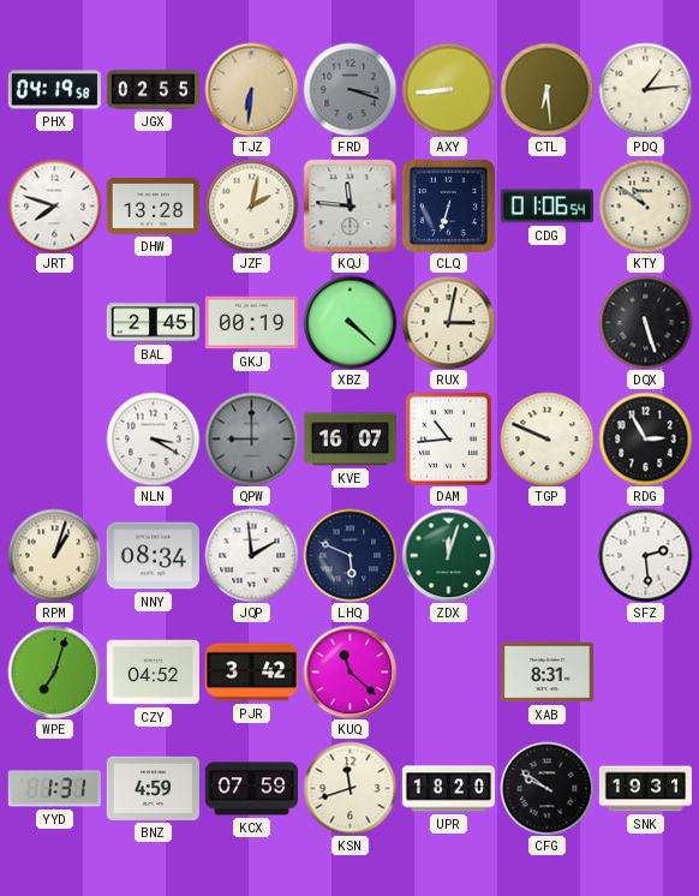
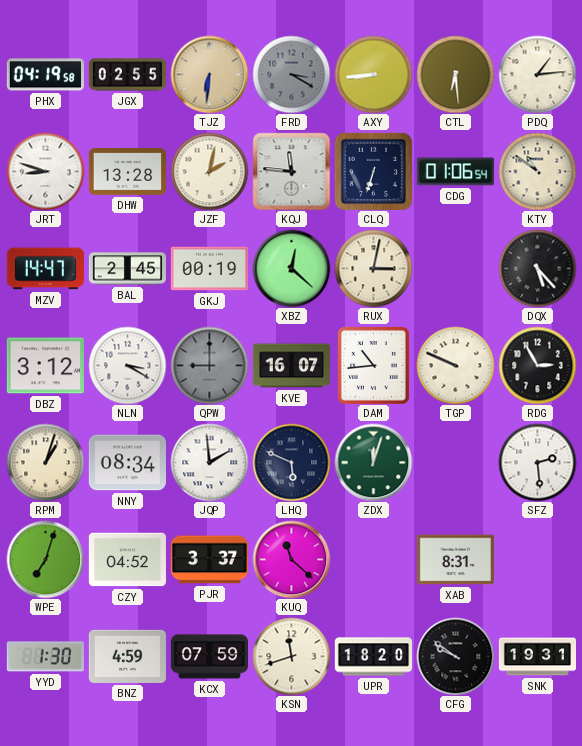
FRD: 3:18 -> 3:20
JRT: 7:48 -> 8:48
MZV: none -> 14:47
XBZ: 4:22 -> 12:22
DQX: 5:27 -> 5:23
DBZ: none -> 3:12
PJR: 3:42 -> 3:37
YYD: 1:31 -> 1:30
